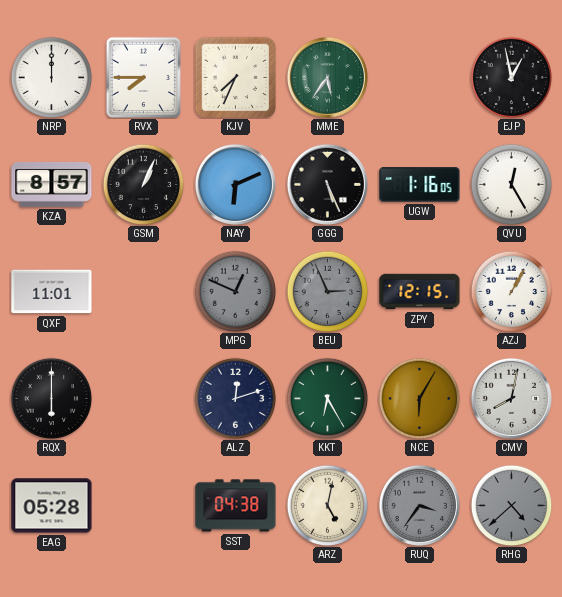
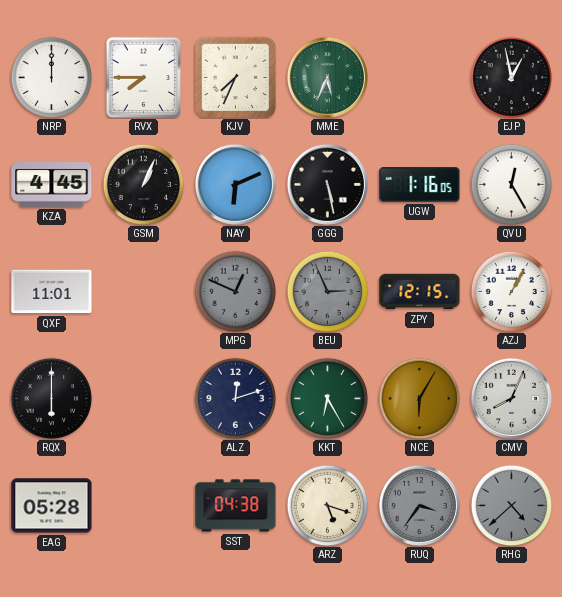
MME: 5:36 -> 5:34
KZA: 8:57 -> 4:45
GGG: 5:26 -> 5:28
CMV: 8:02 -> 8:04
ARZ: 5:02 -> 5:18
